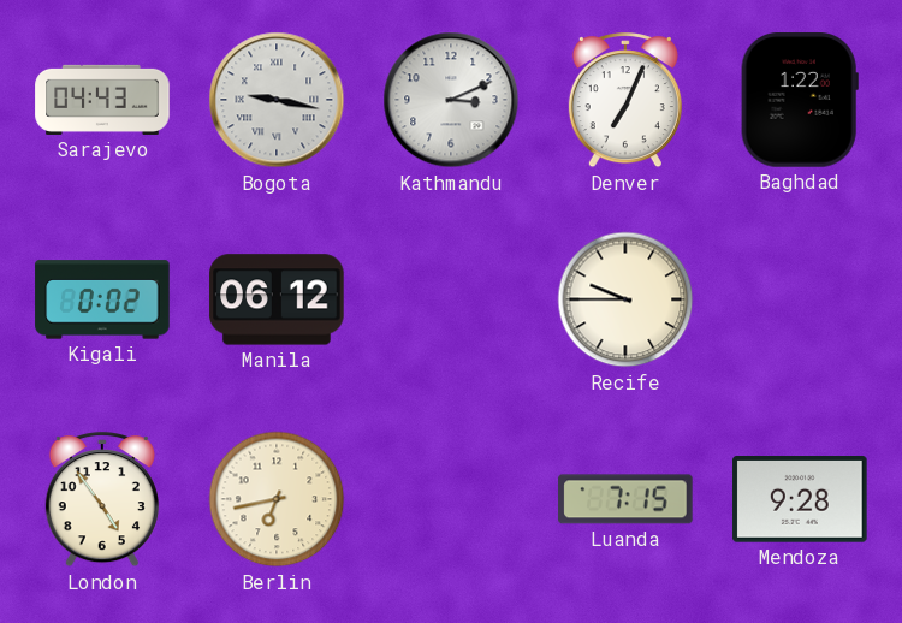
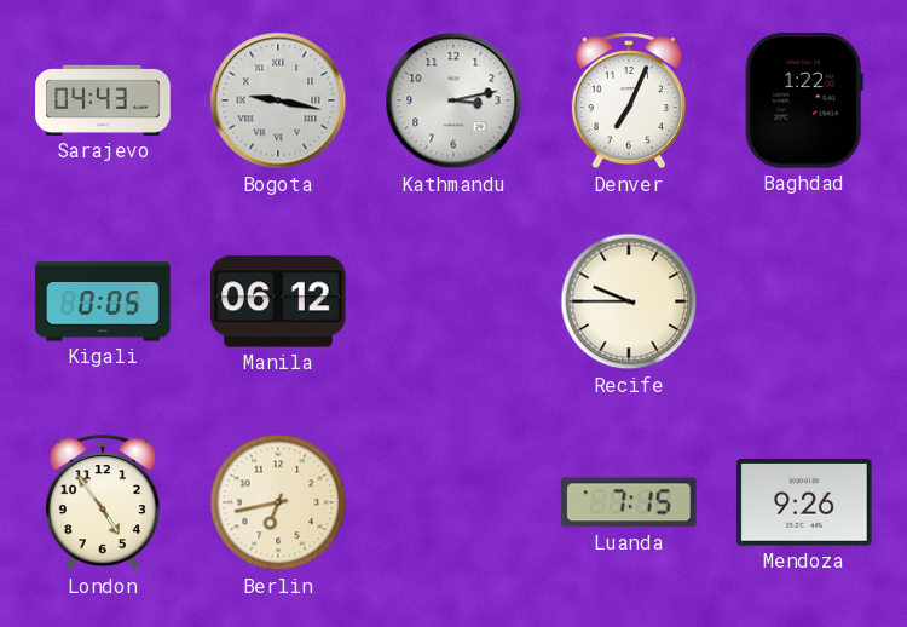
Kathmandu: 3:11 -> 3:13
Kigali: 0:02 -> 0:05
Mendoza: 9:28 -> 9:26
